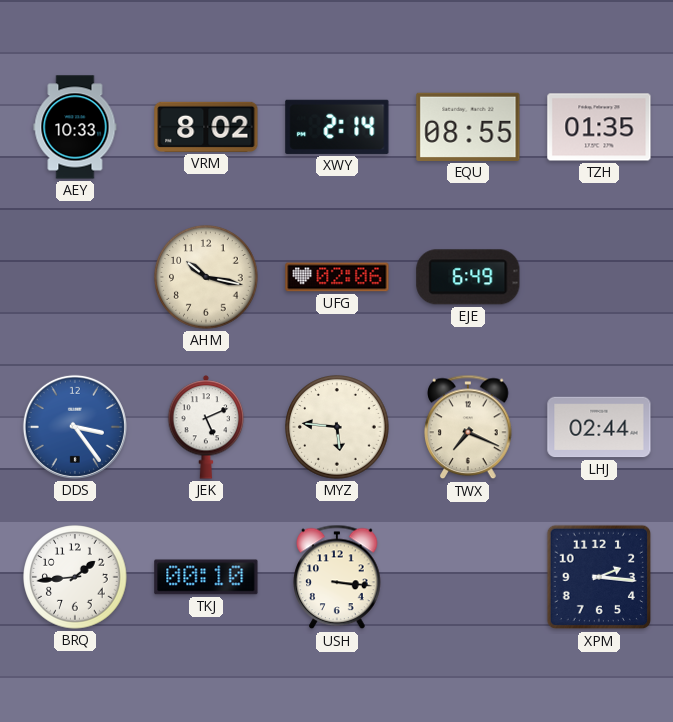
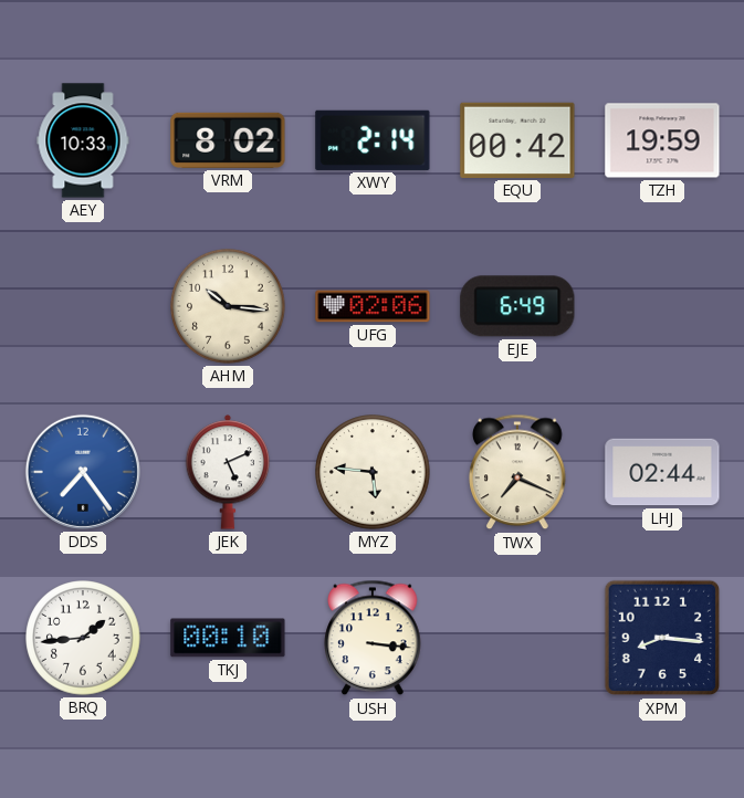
EQU: 08:55 -> 00:42
TZH: 01:35 -> 19:59
AHM: 10:17 -> 10:16
DDS: 3:24 -> 7:24
XPM: 2:16 -> 8:16
